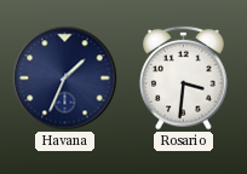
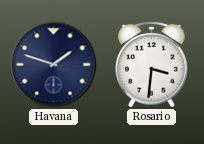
Havana: 1:34 -> 1:48
